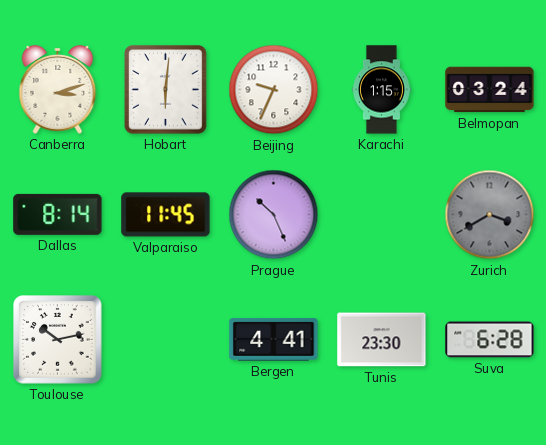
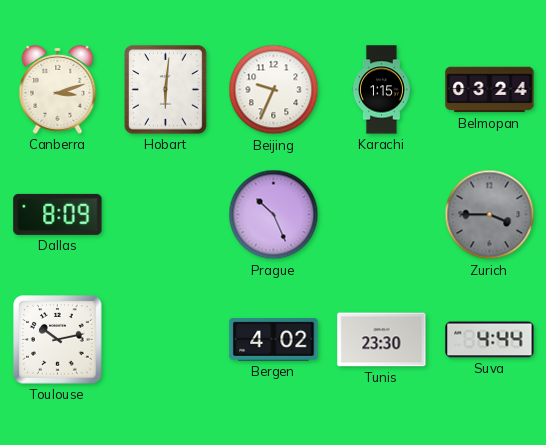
Dallas: 8:14 -> 8:09
Valparaiso: 11:45 -> none
Zurich: 3:40 -> 3:45
Bergen: 4:41 -> 4:02
Suva: 6:28 -> 4:44
